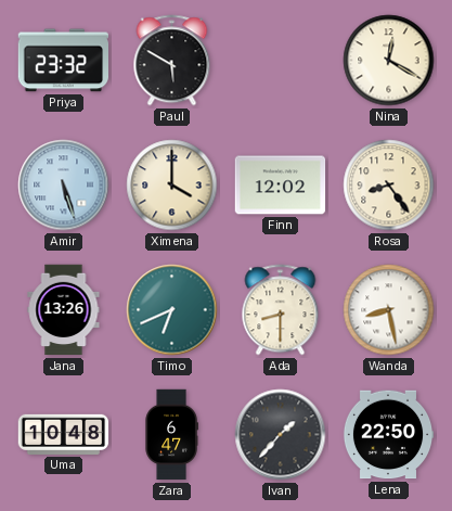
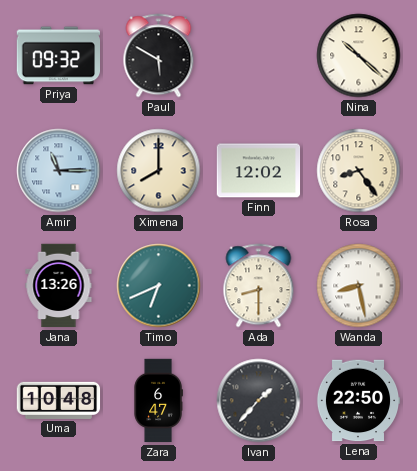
Priya: 23:32 -> 09:32
Nina: 12:20 -> 10:22
Amir: 5:27 -> 11:15
Ximena: 4:00 -> 8:00
